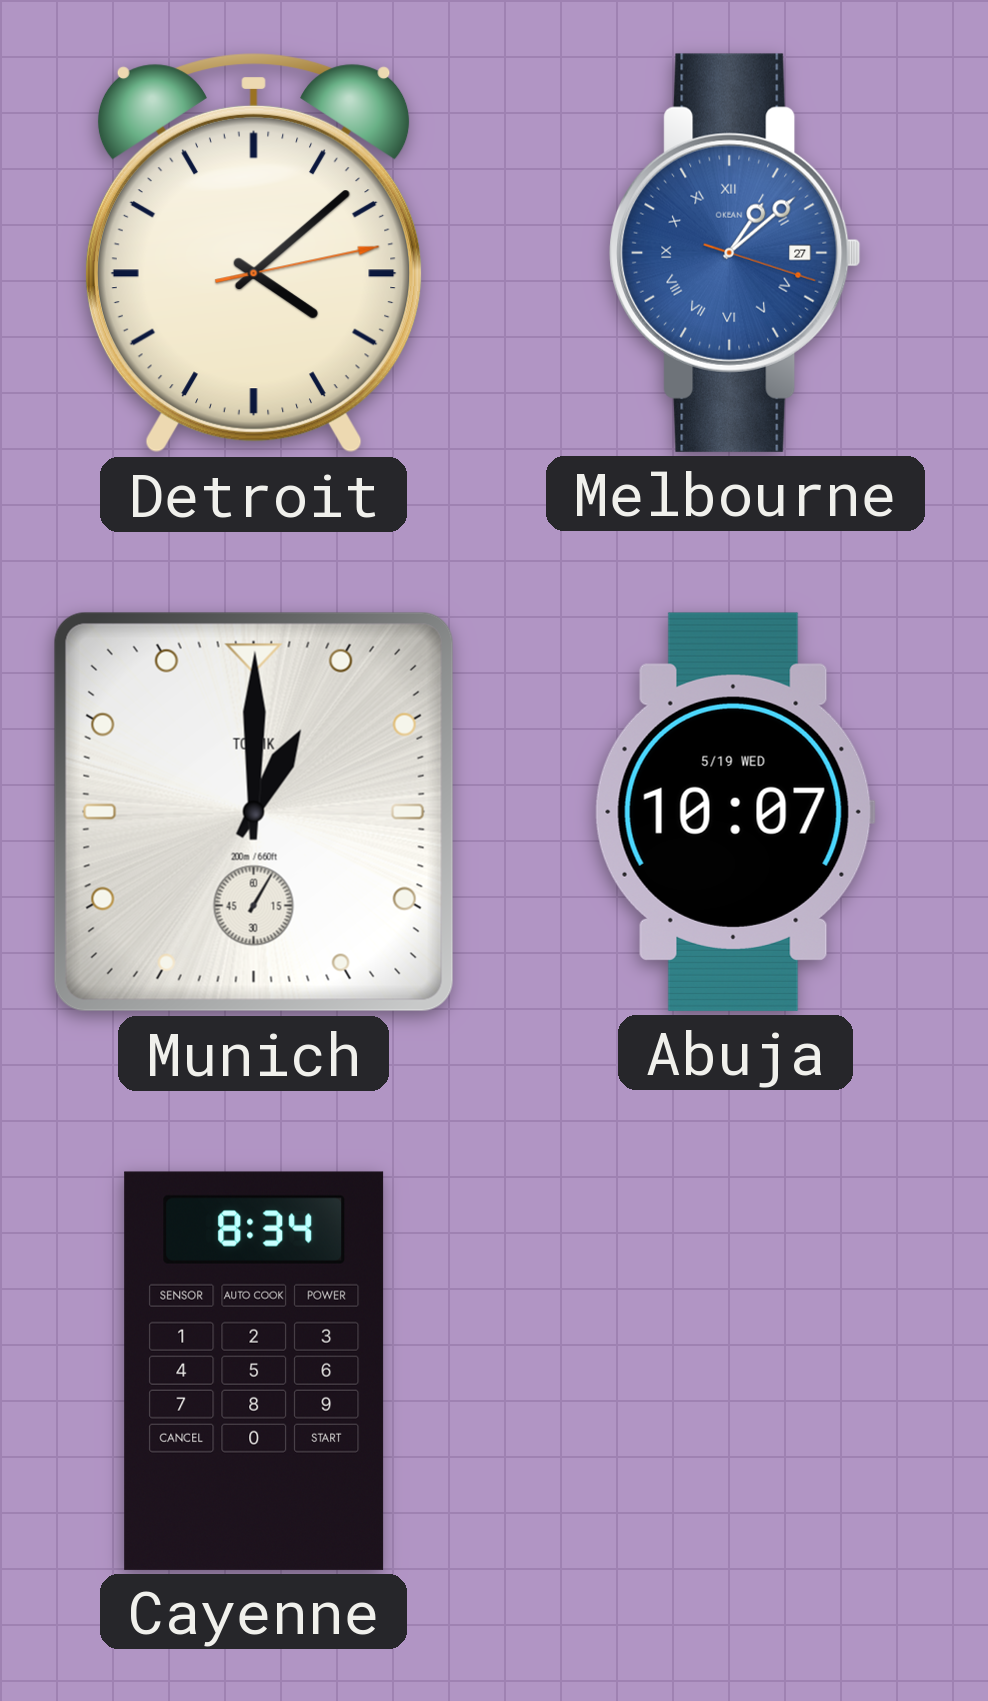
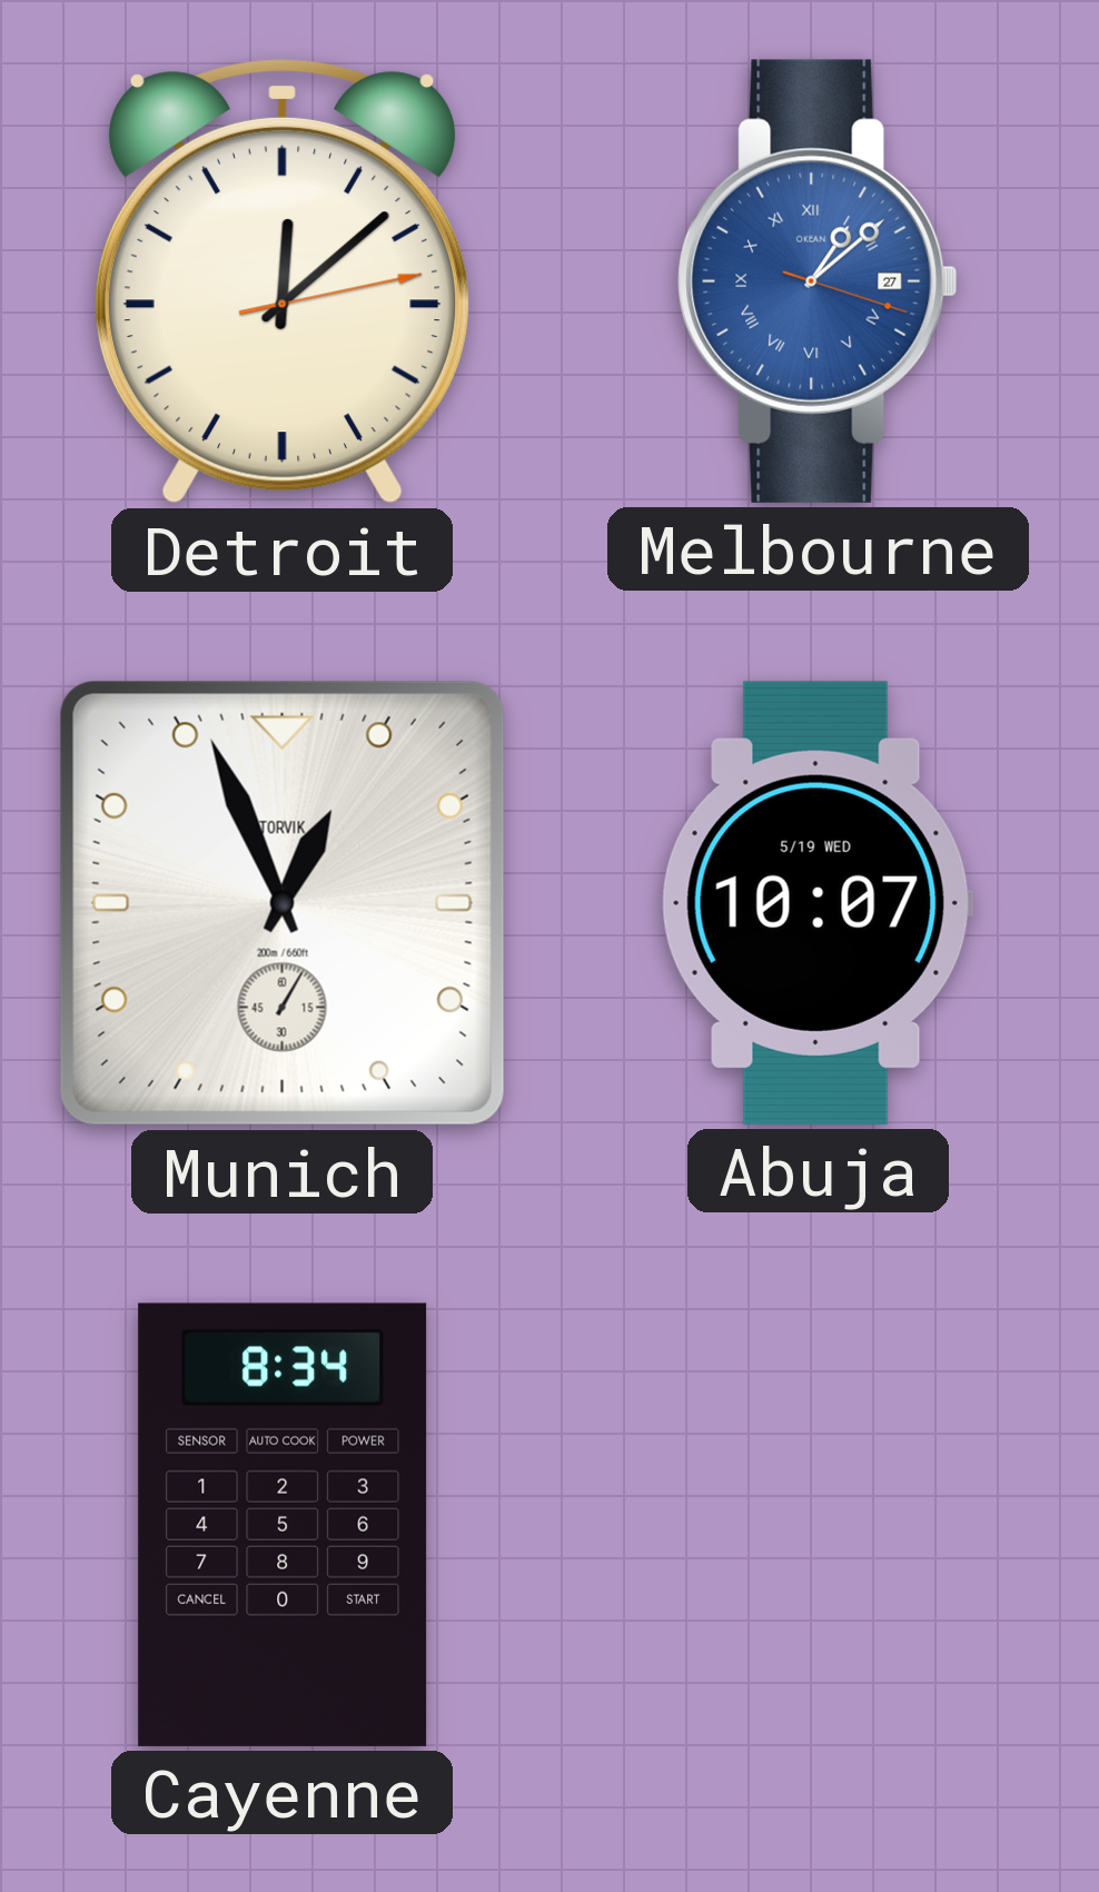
Detroit: 4:08 -> 12:08
Munich: 1:00 -> 12:56
